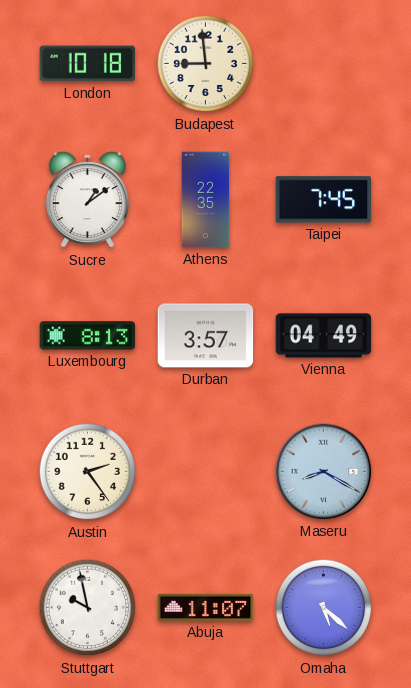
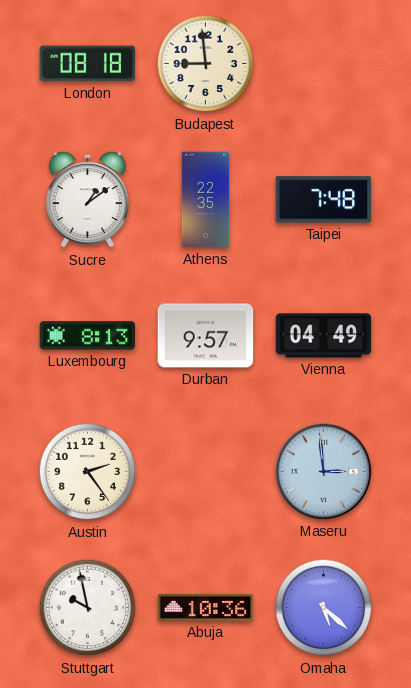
London: 10:18 -> 08:18
Taipei: 7:45 -> 7:48
Durban: 3:57 -> 9:57
Maseru: 8:20 -> 2:59
Abuja: 11:07 -> 10:36
